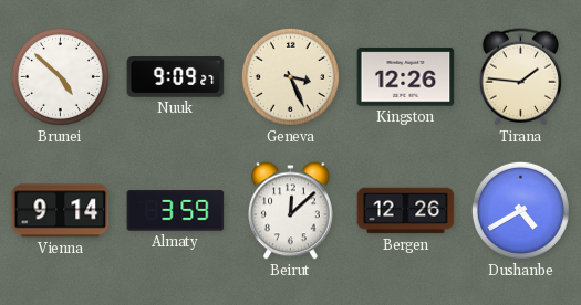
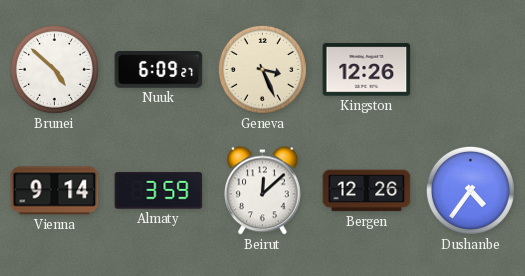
Nuuk: 9:09 -> 6:09
Tirana: 1:46 -> none
Dushanbe: 4:40 -> 4:36
